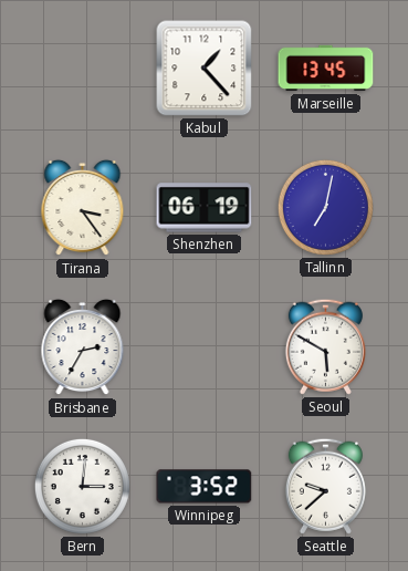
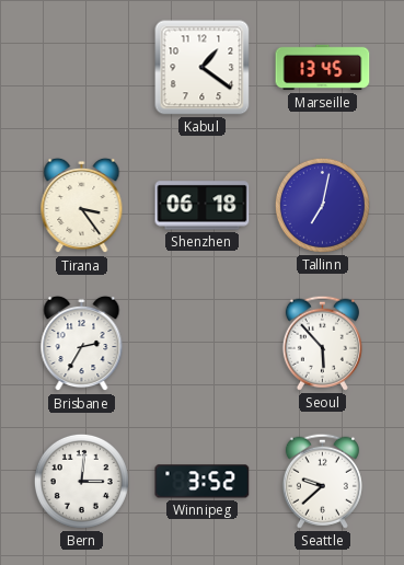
Kabul: 1:23 -> 1:21
Shenzhen: 06:19 -> 06:18
Seoul: 5:50 -> 5:53
